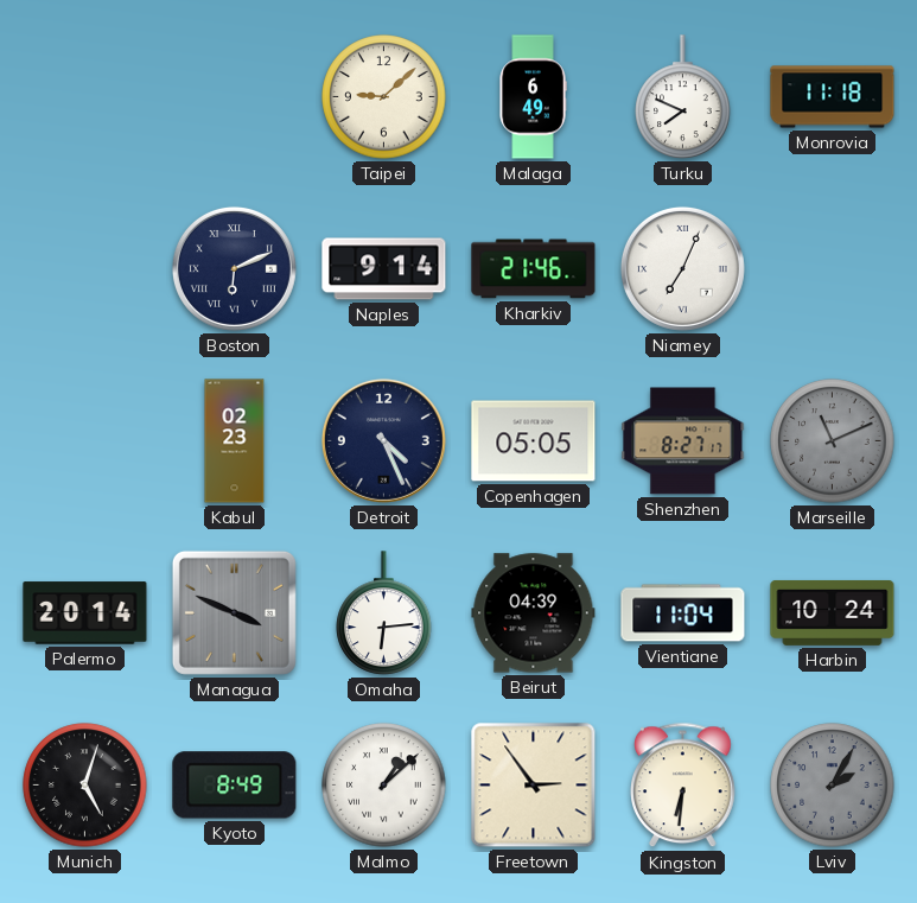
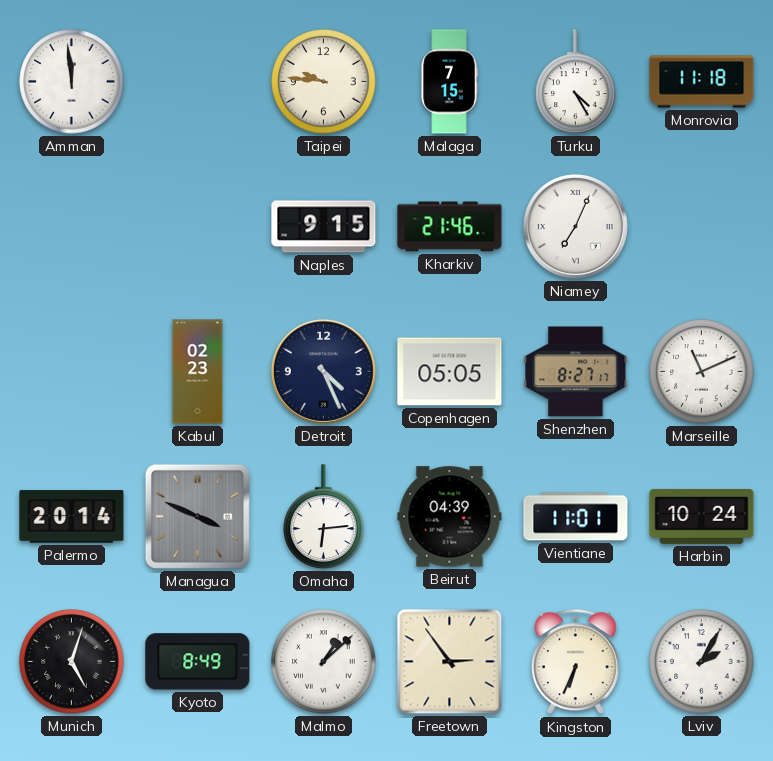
Amman: none -> 11:59
Taipei: 9:08 -> 9:46
Malaga: 6:49 -> 7:15
Turku: 7:49 -> 4:25
Boston: 6:11 -> none
Naples: 9:14 -> 9:15
Marseille dial: grey -> white
Vientiane: 11:04 -> 11:01
Kingston: 6:31 -> 6:34
Lviv dial: grey -> white
